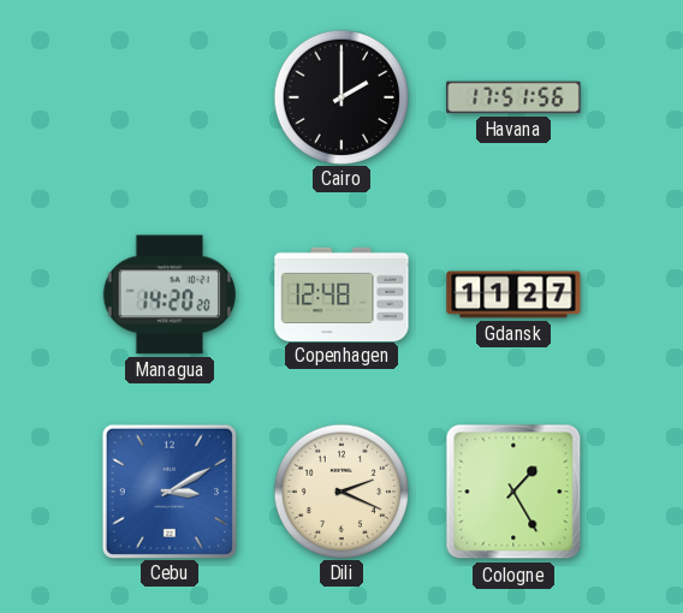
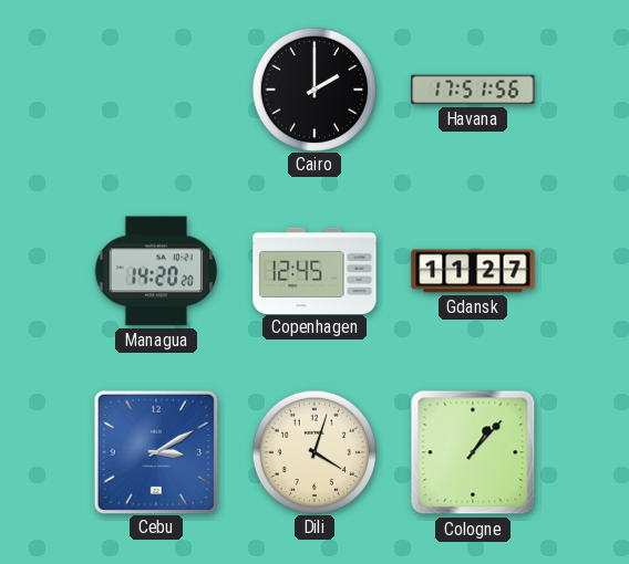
Copenhagen: 12:48 -> 12:45
Dili: 2:19 -> 4:03
Cologne: 1:25 -> 1:07
